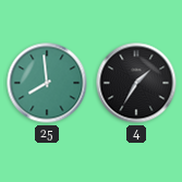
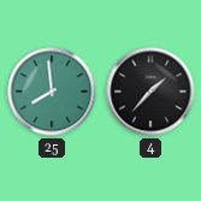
4: 1:35 -> 1:37
